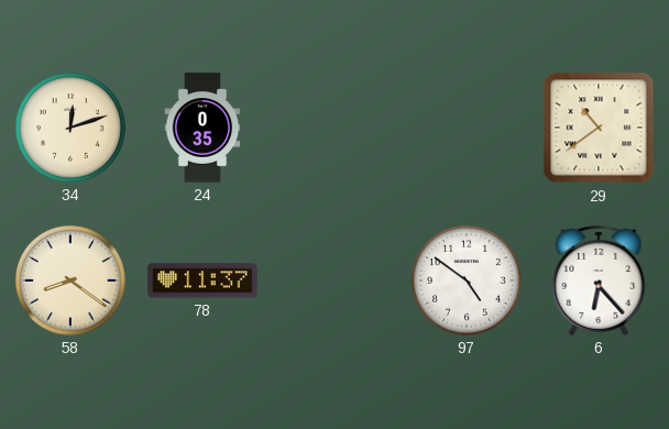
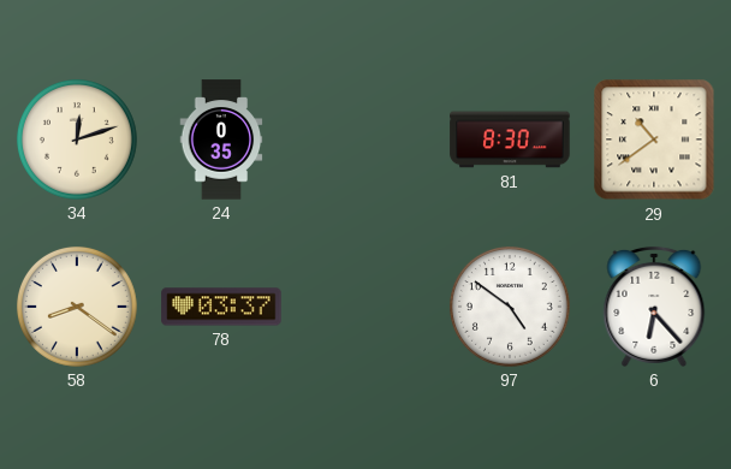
81: none -> 8:30
78: 11:37 -> 03:37
